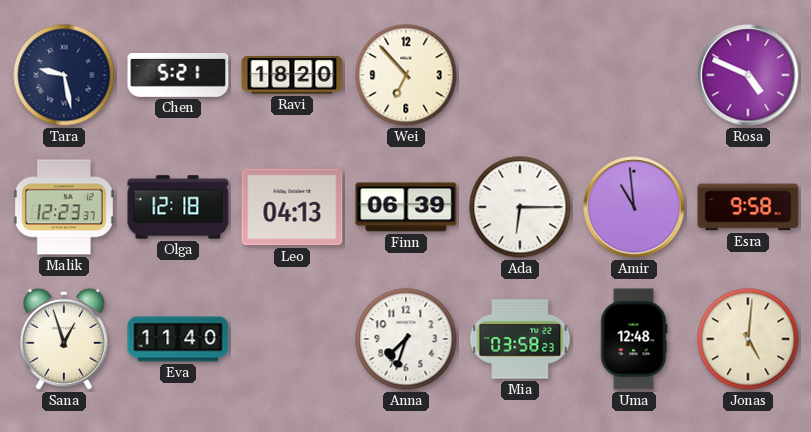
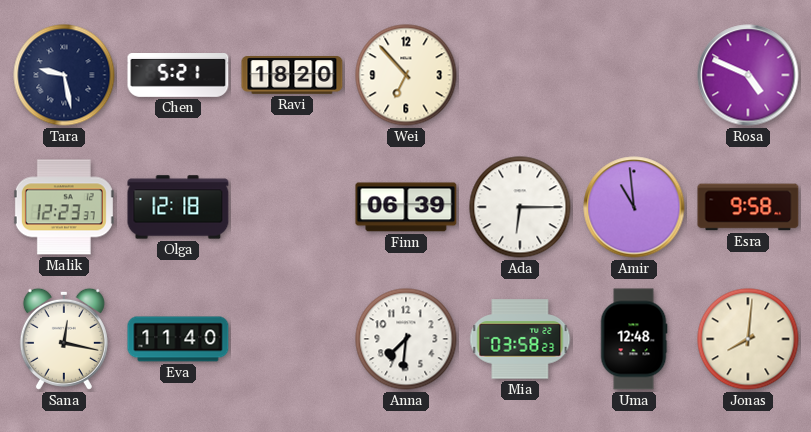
Leo: 04:13 -> none
Sana: 12:57 -> 12:17
Anna: 7:33 -> 7:31
Jonas: 5:01 -> 8:01
